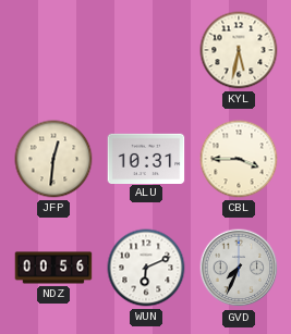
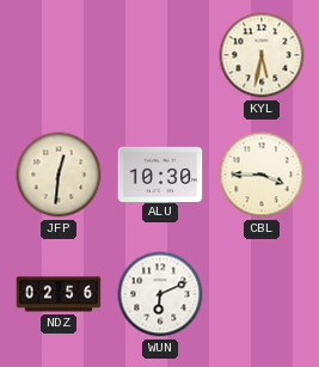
ALU: 10:31 -> 10:30
NDZ: 00:56 -> 02:56
GVD: 7:34 -> none
